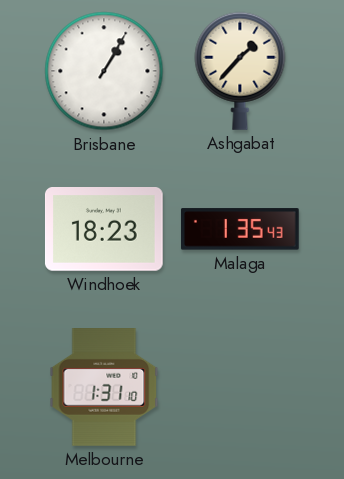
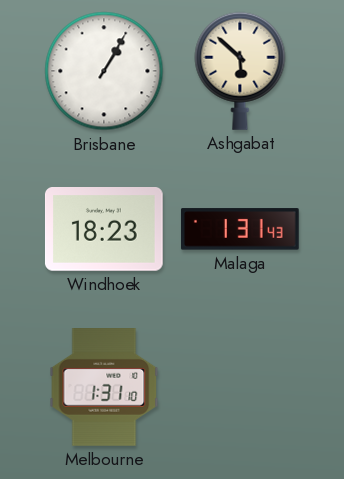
Ashgabat: 1:37 -> 5:52
Malaga: 1:35 -> 1:31
